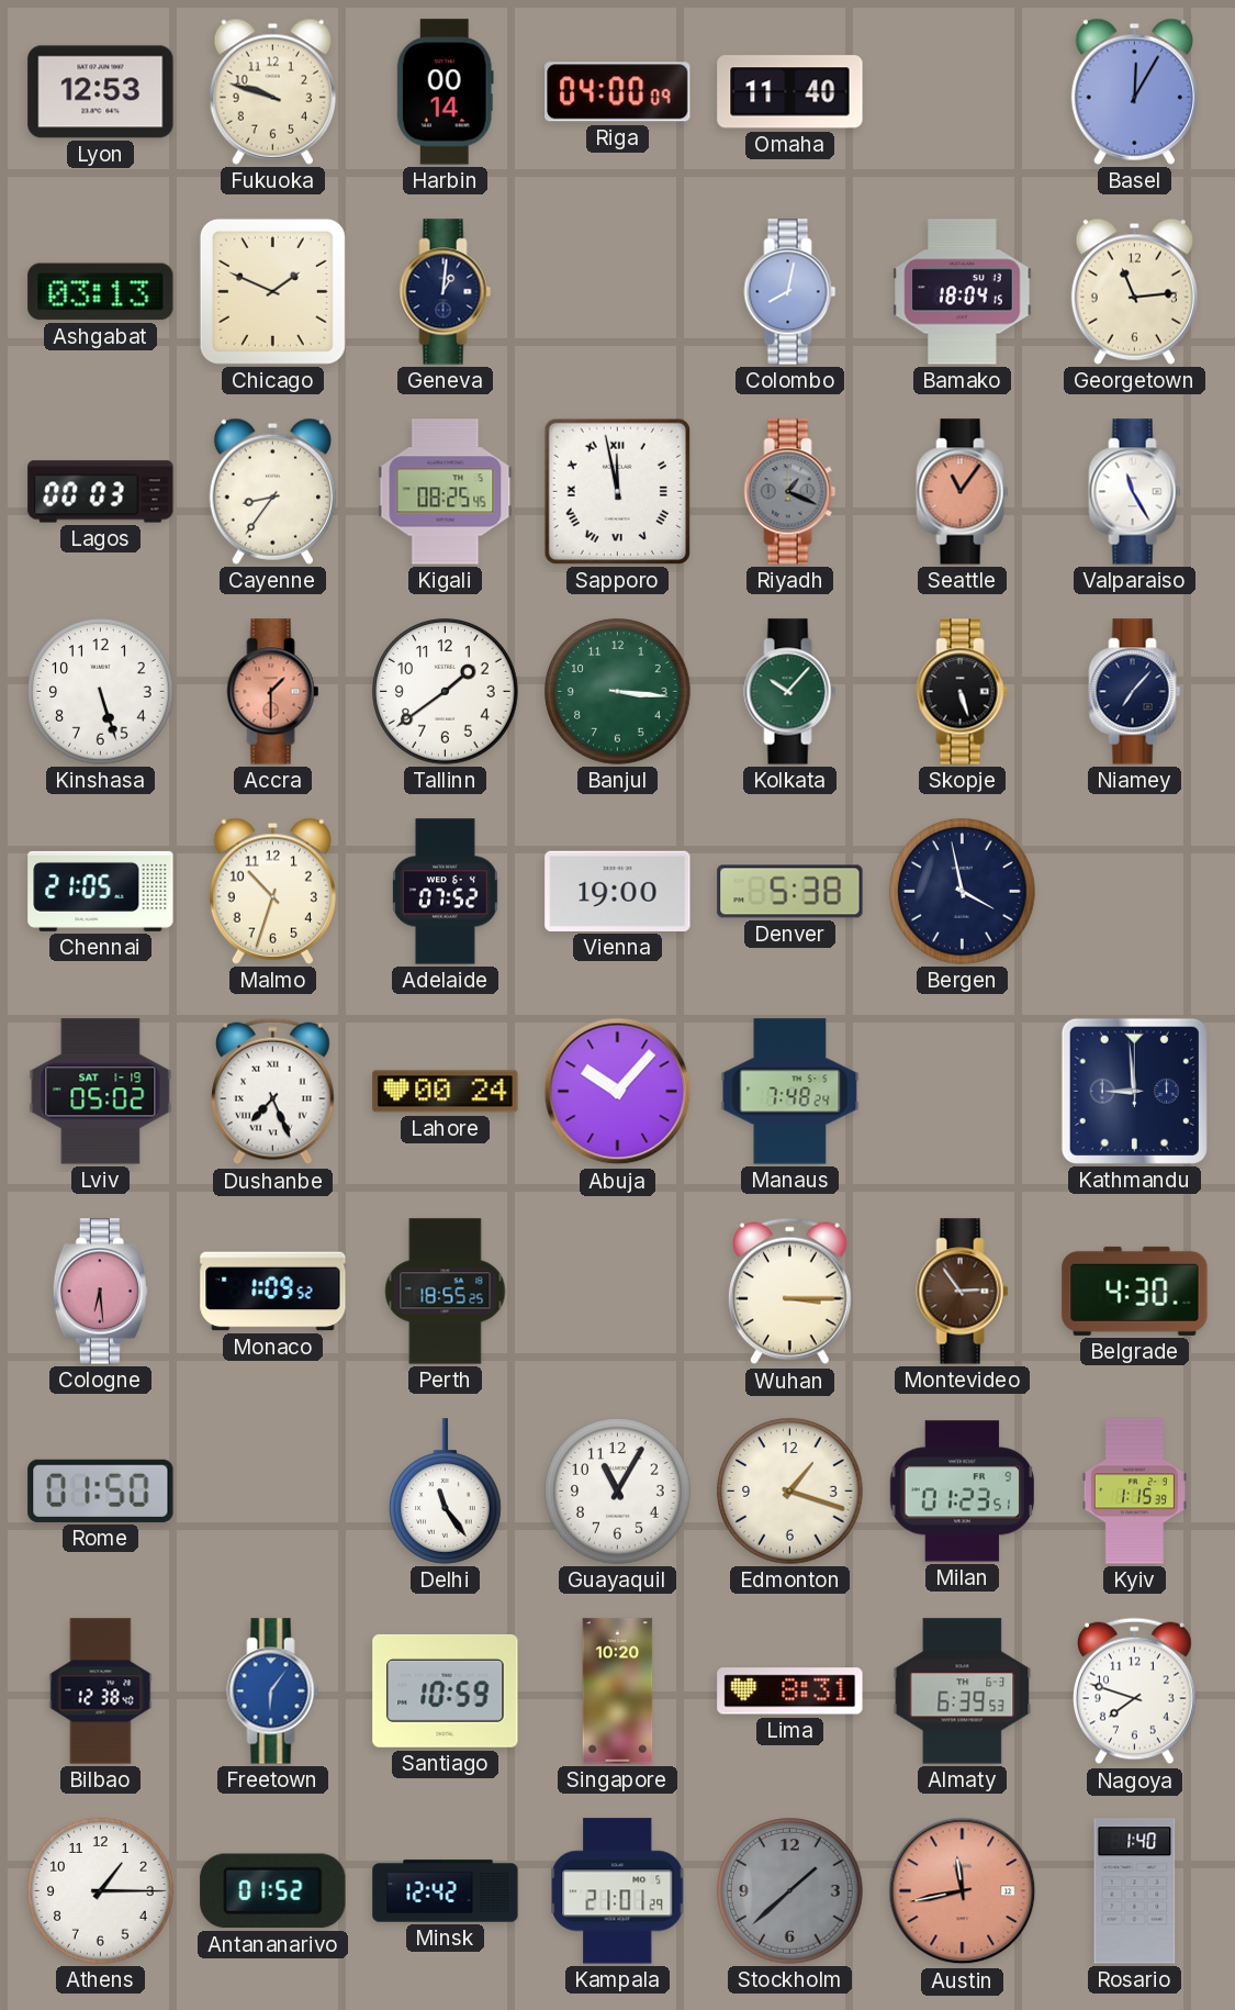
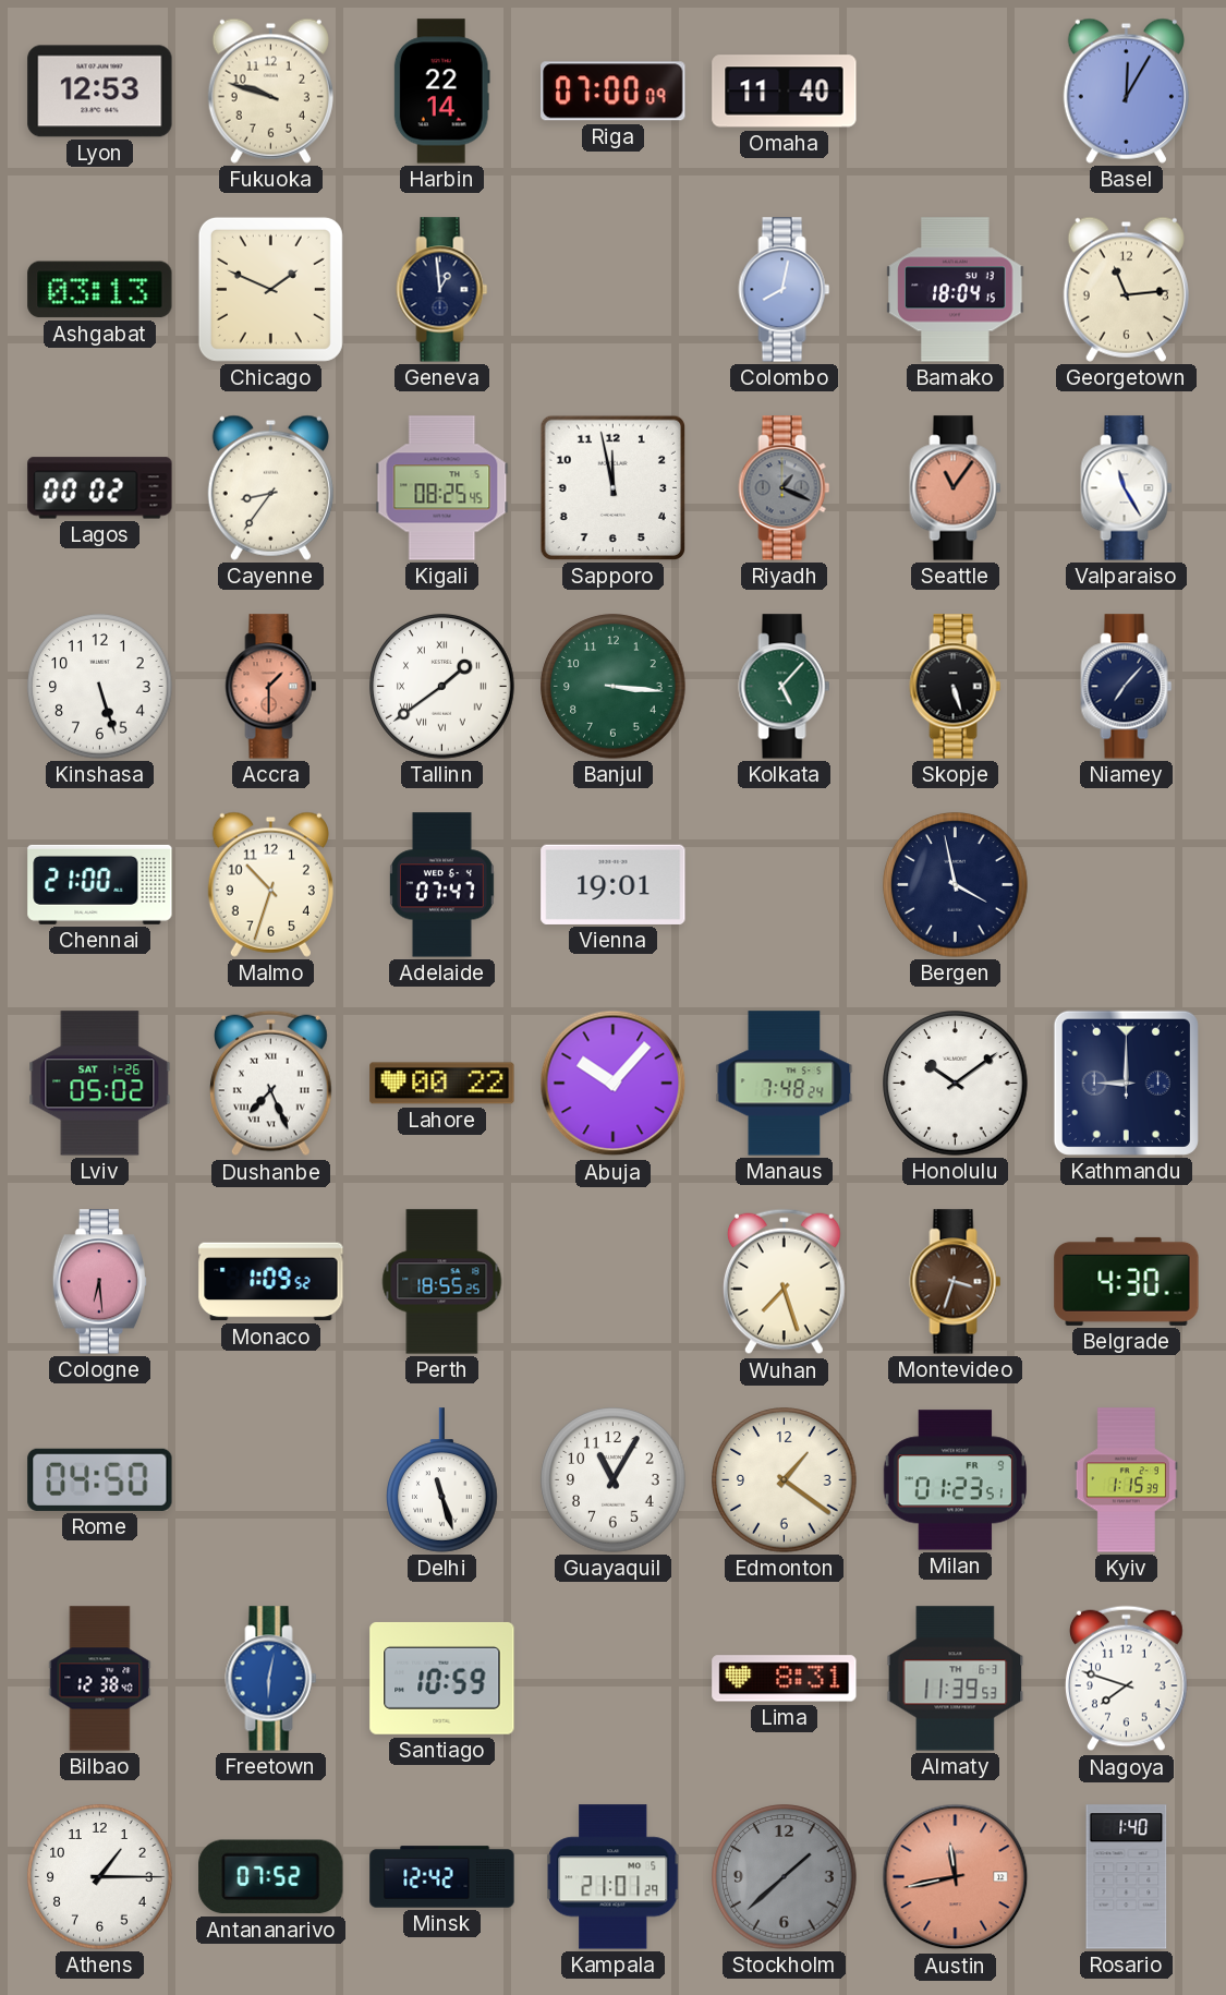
Harbin: 00:14 -> 22:14
Riga: 04:00 -> 07:00
Geneva: 1:01 -> 12:59
Lagos: 00:03 -> 00:02
Sapporo numerals: Roman -> Arabic
Tallinn numerals: Arabic -> Roman
Kolkata: 10:07 -> 5:07
Chennai: 21:05 -> 21:00
Adelaide: 07:52 -> 07:47
Vienna: 19:00 -> 19:01
Denver: 5:38 -> none
Lviv date: SAT 1-19 -> SAT 1-26
Lahore: 00:24 -> 00:22
Honolulu: none -> 10:09
Kathmandu: 8:59 -> 9:00
Wuhan: 3:15 -> 7:27
Montevideo: 2:54 -> 3:33
Rome: 01:50 -> 04:50
Delhi: 11:24 -> 11:27
Edmonton: 1:18 -> 1:21
Freetown: 6:06 -> 6:02
Singapore: 10:20 -> none
Almaty: 6:39 -> 11:39
Antananarivo: 01:52 -> 07:52
